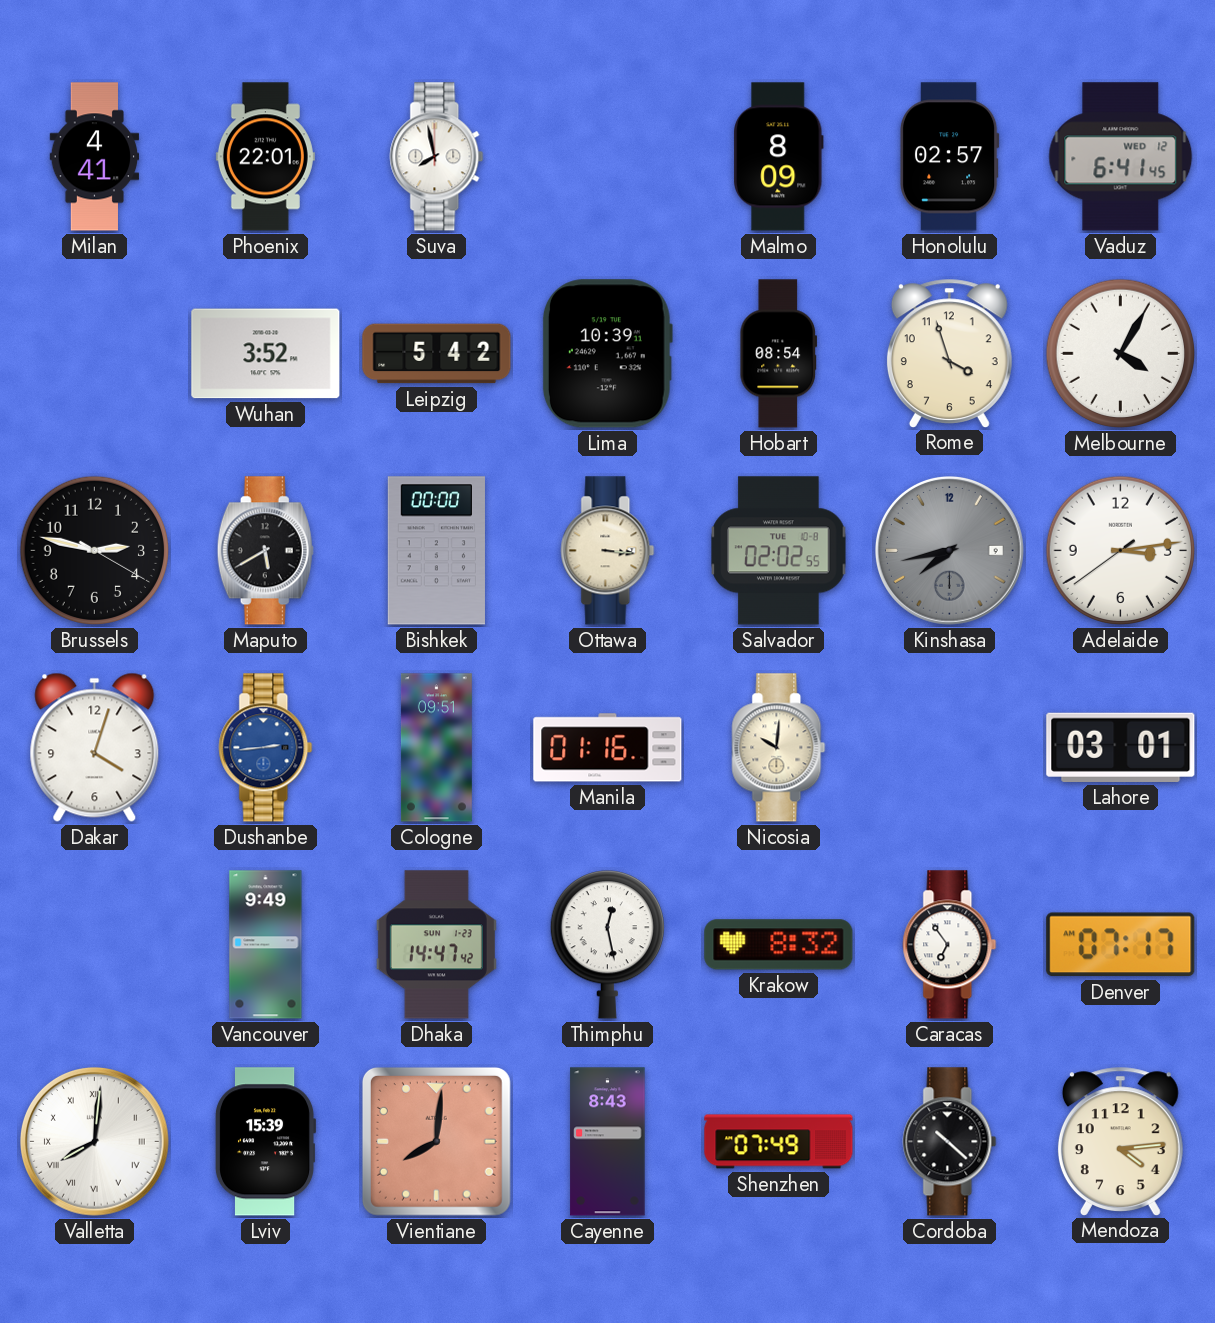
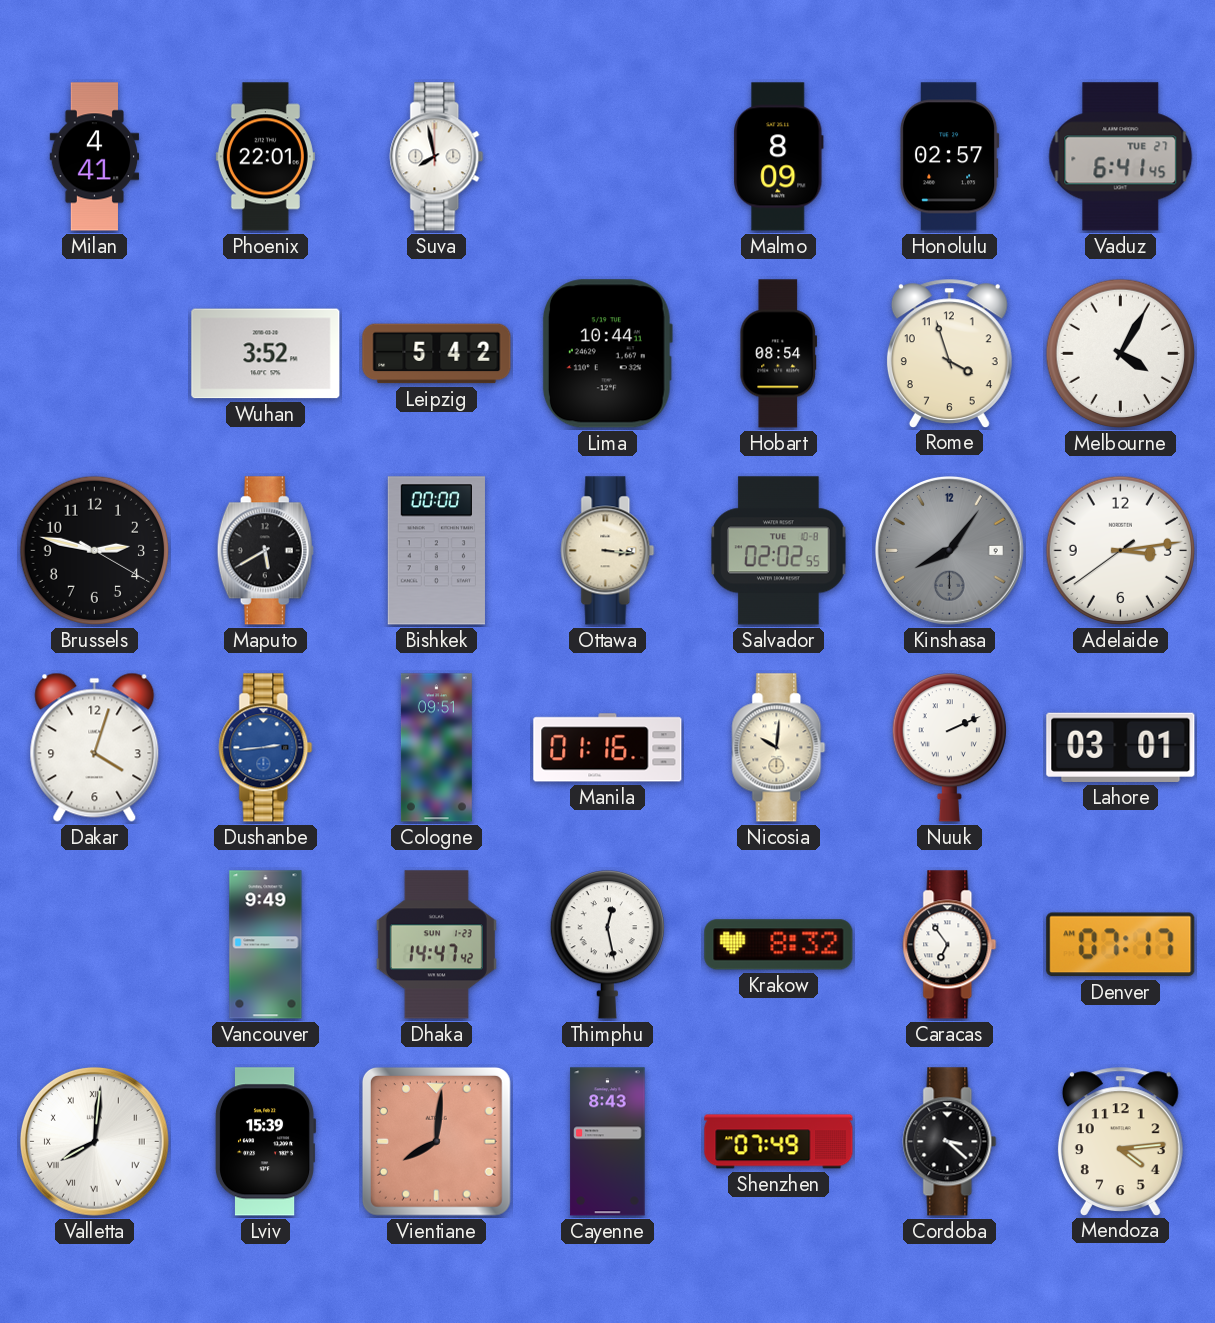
Vaduz date: WED 12 -> TUE 27
Lima: 10:39 -> 10:44
Kinshasa: 7:43 -> 8:06
Nuuk: none -> 2:11
Cordoba: 10:22 -> 3:22
